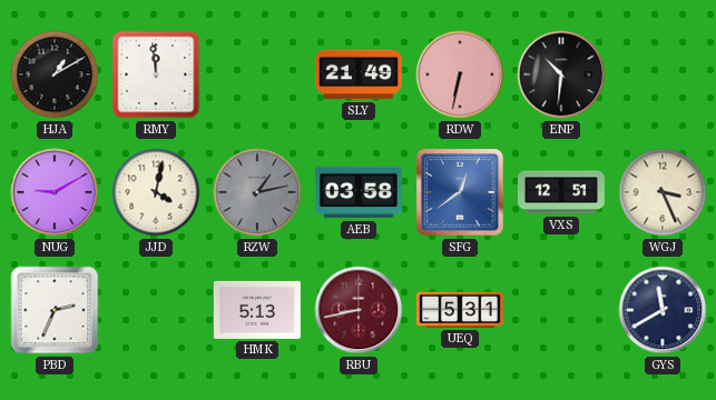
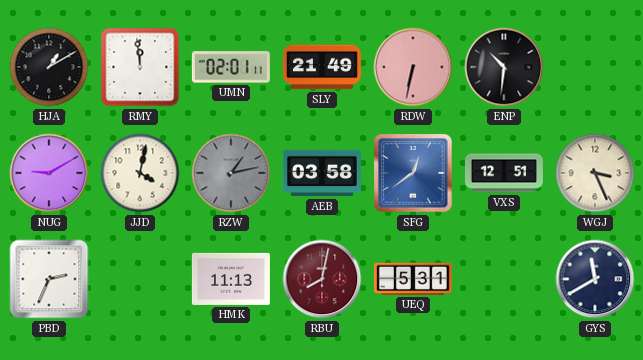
UMN: none -> 02:01
HMK: 5:13 -> 11:13
RBU: 8:43 -> 8:02
